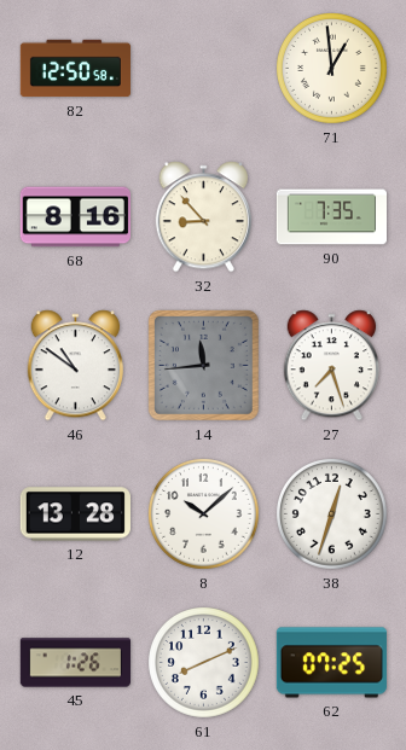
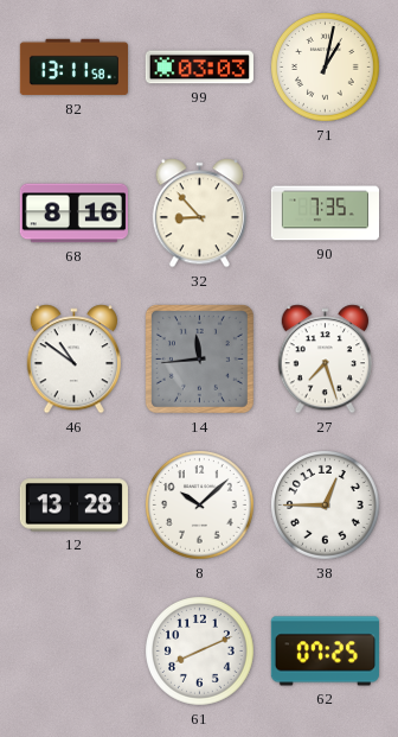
82: 12:50 -> 13:11
99: none -> 03:03
71: 12:59 -> 1:02
38: 12:33 -> 12:45
45: 1:26 -> none
